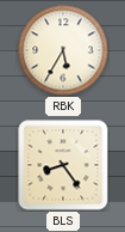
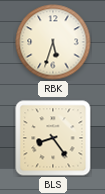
RBK: 5:35 -> 5:33
